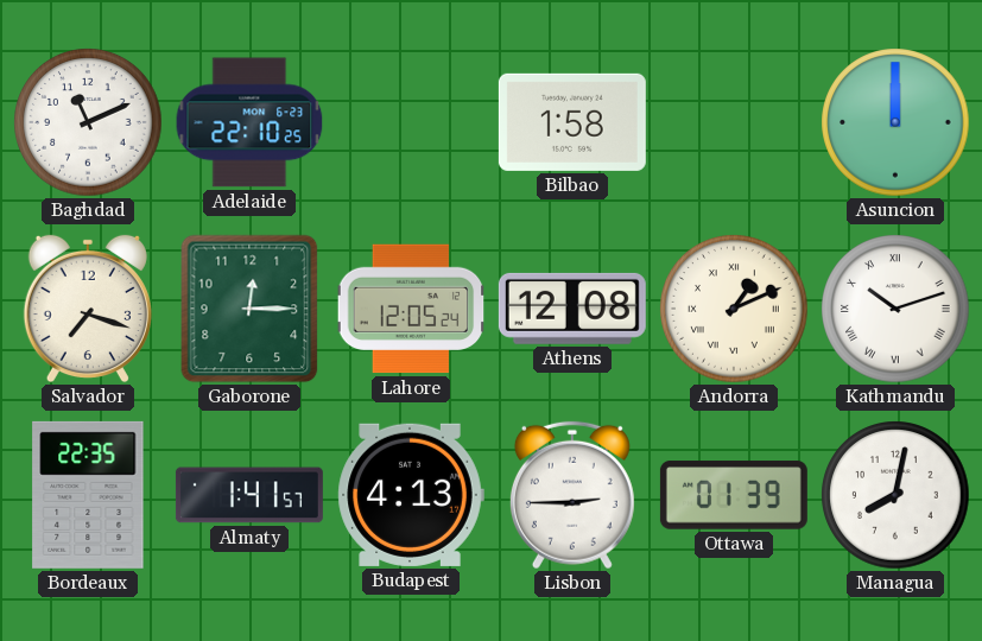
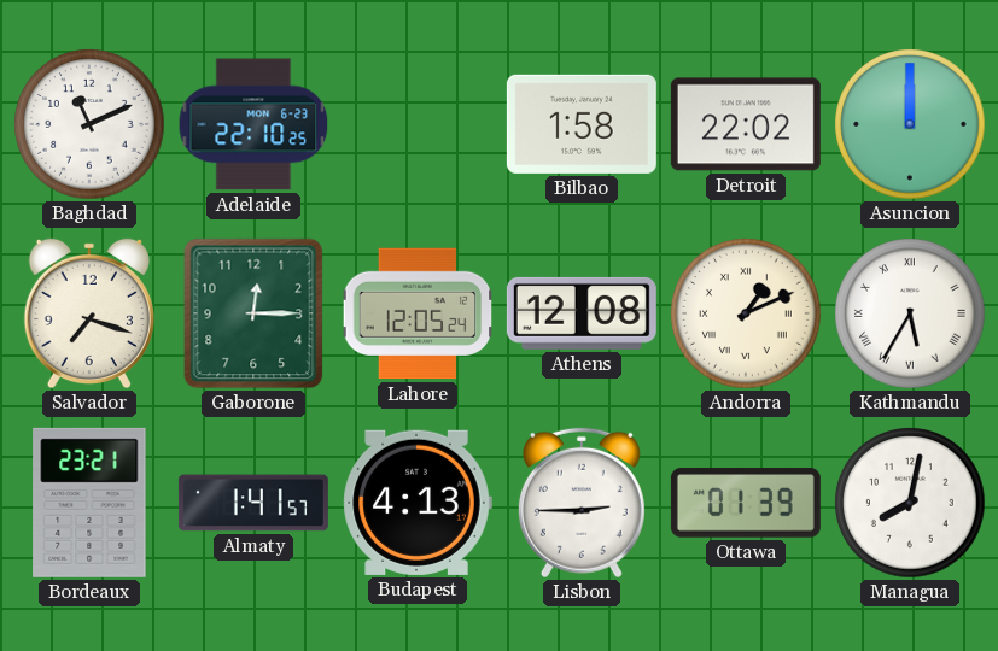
Detroit: none -> 22:02
Kathmandu: 10:12 -> 5:35
Bordeaux: 22:35 -> 23:21
